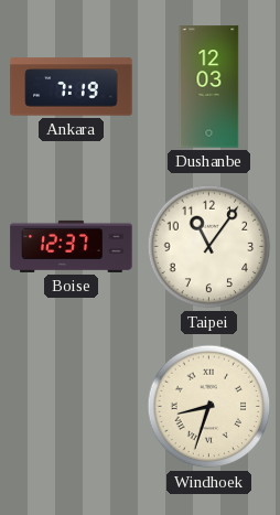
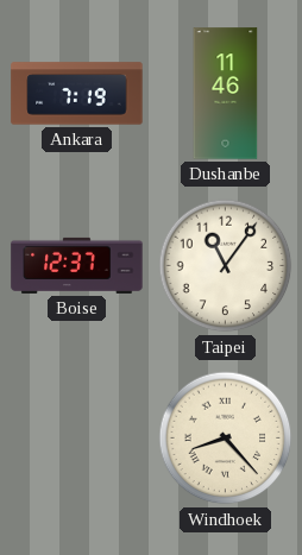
Dushanbe: 12:03 -> 11:46
Windhoek: 8:33 -> 8:23
